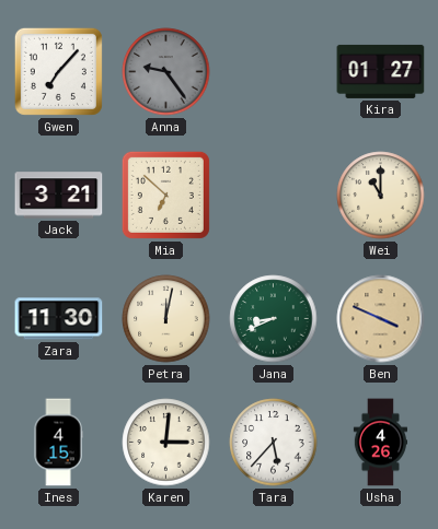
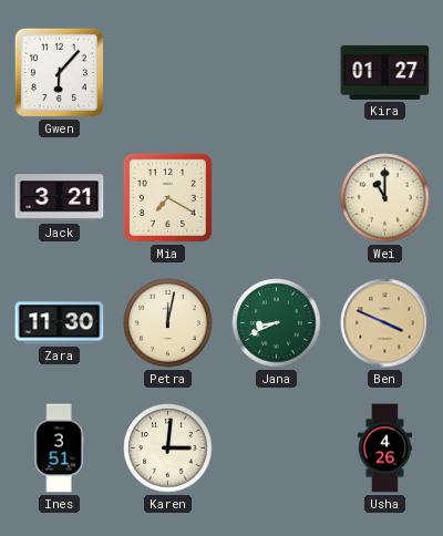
Gwen: 7:07 -> 6:07
Anna: 9:24 -> none
Mia: 6:52 -> 7:20
Ines: 4:15 -> 3:51
Tara: 5:37 -> none
